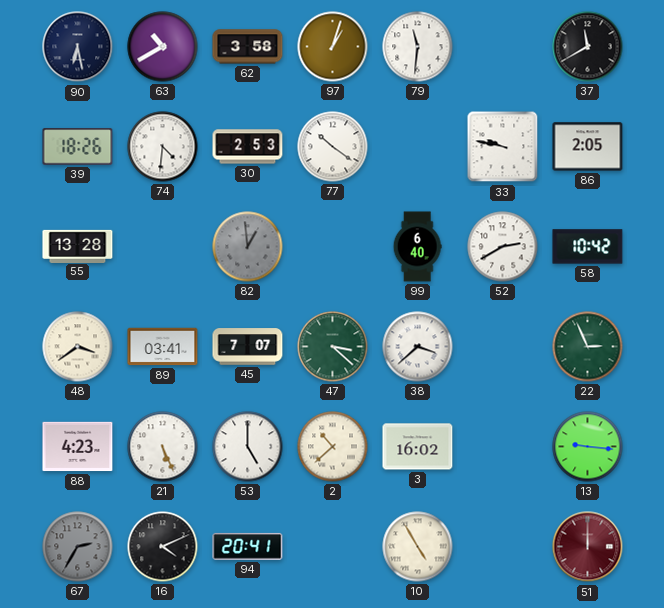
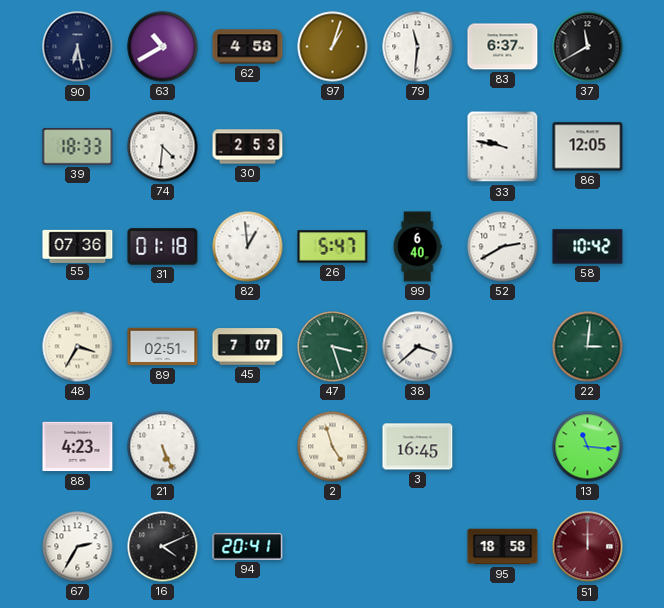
62: 3:58 -> 4:58
83: none -> 6:37
39: 18:26 -> 18:33
77: 10:21 -> none
86: 2:05 -> 12:05
55: 13:28 -> 07:36
31: none -> 01:18
82 dial: grey -> white
26: none -> 5:47
48: 3:39 -> 3:35
89: 03:41 -> 02:51
47: 3:22 -> 3:27
22: 2:56 -> 3:01
53: 5:00 -> none
2: 10:38 -> 4:57
3: 16:02 -> 16:45
13: 9:16 -> 11:16
67 dial: grey -> white
10: 4:55 -> none
95: none -> 18:58
